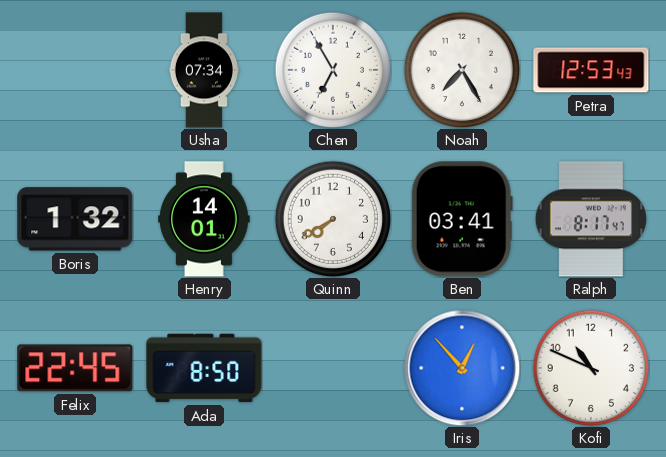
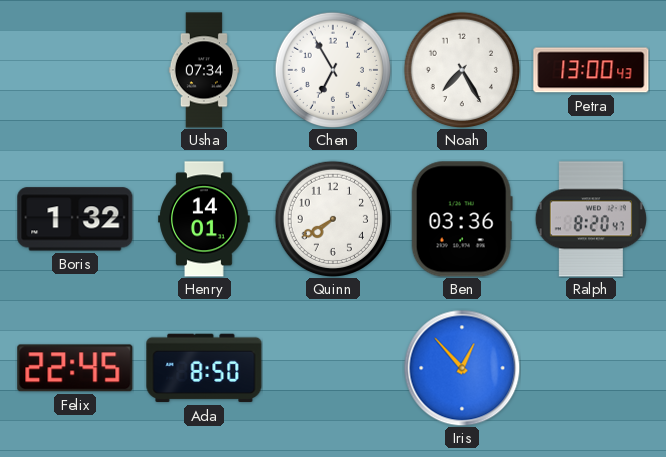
Petra: 12:53 -> 13:00
Ben: 03:41 -> 03:36
Ralph: 8:17 -> 8:20
Kofi: 10:49 -> none
